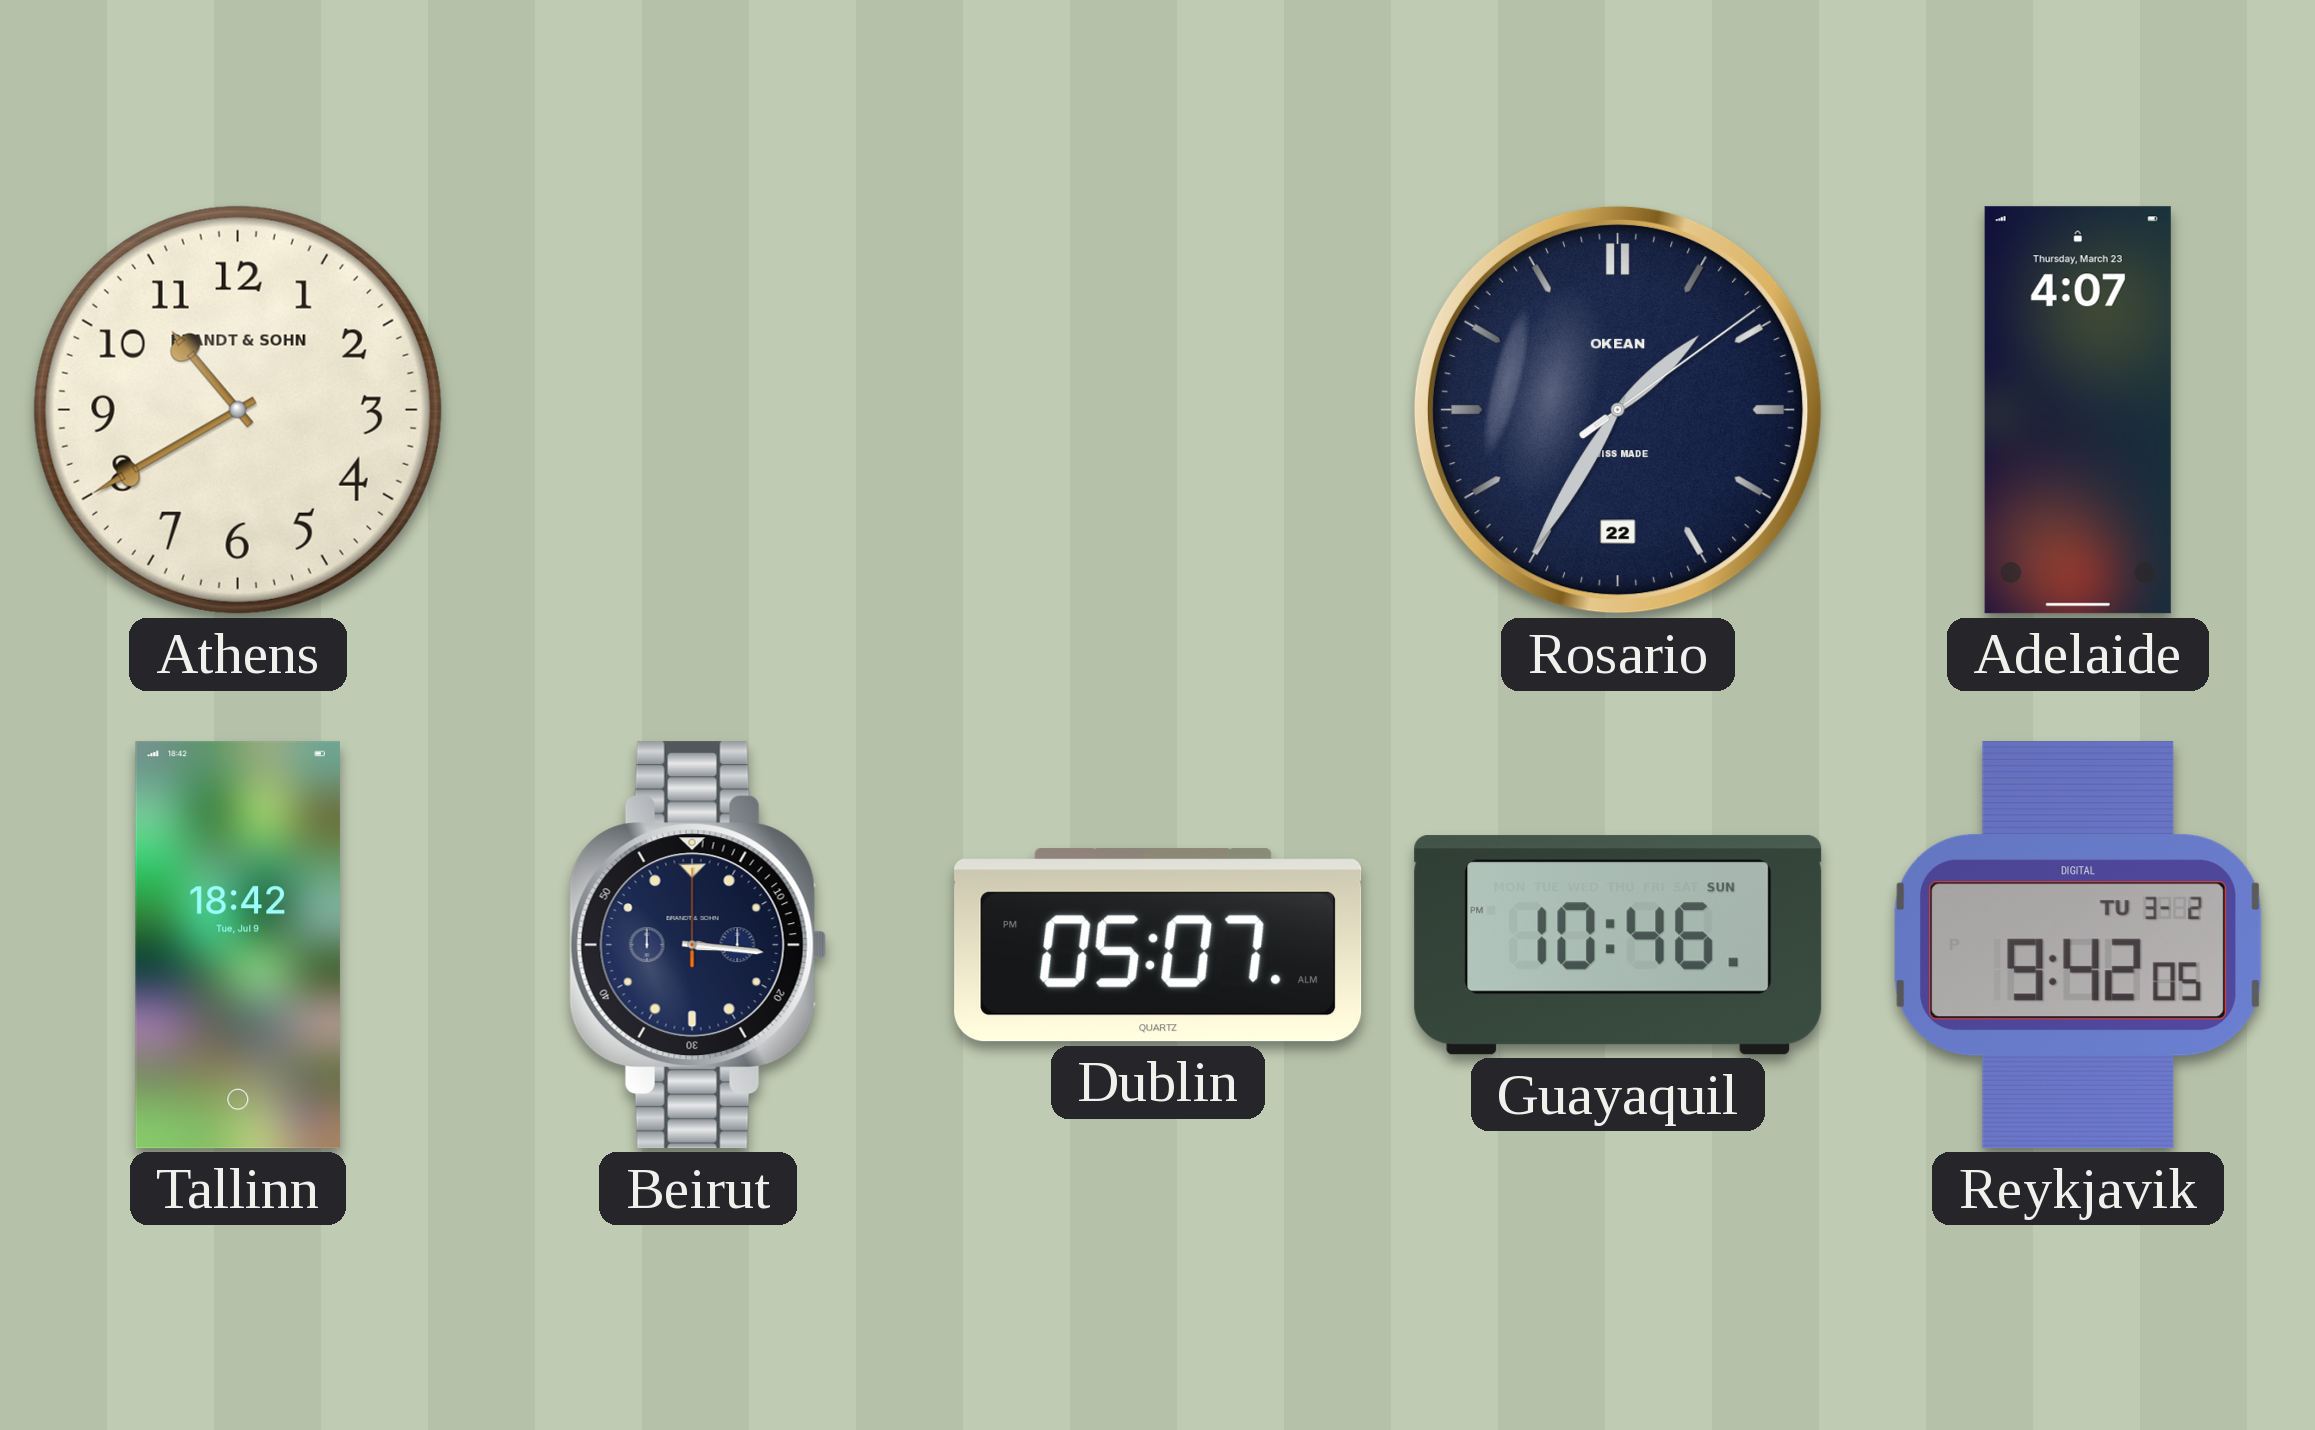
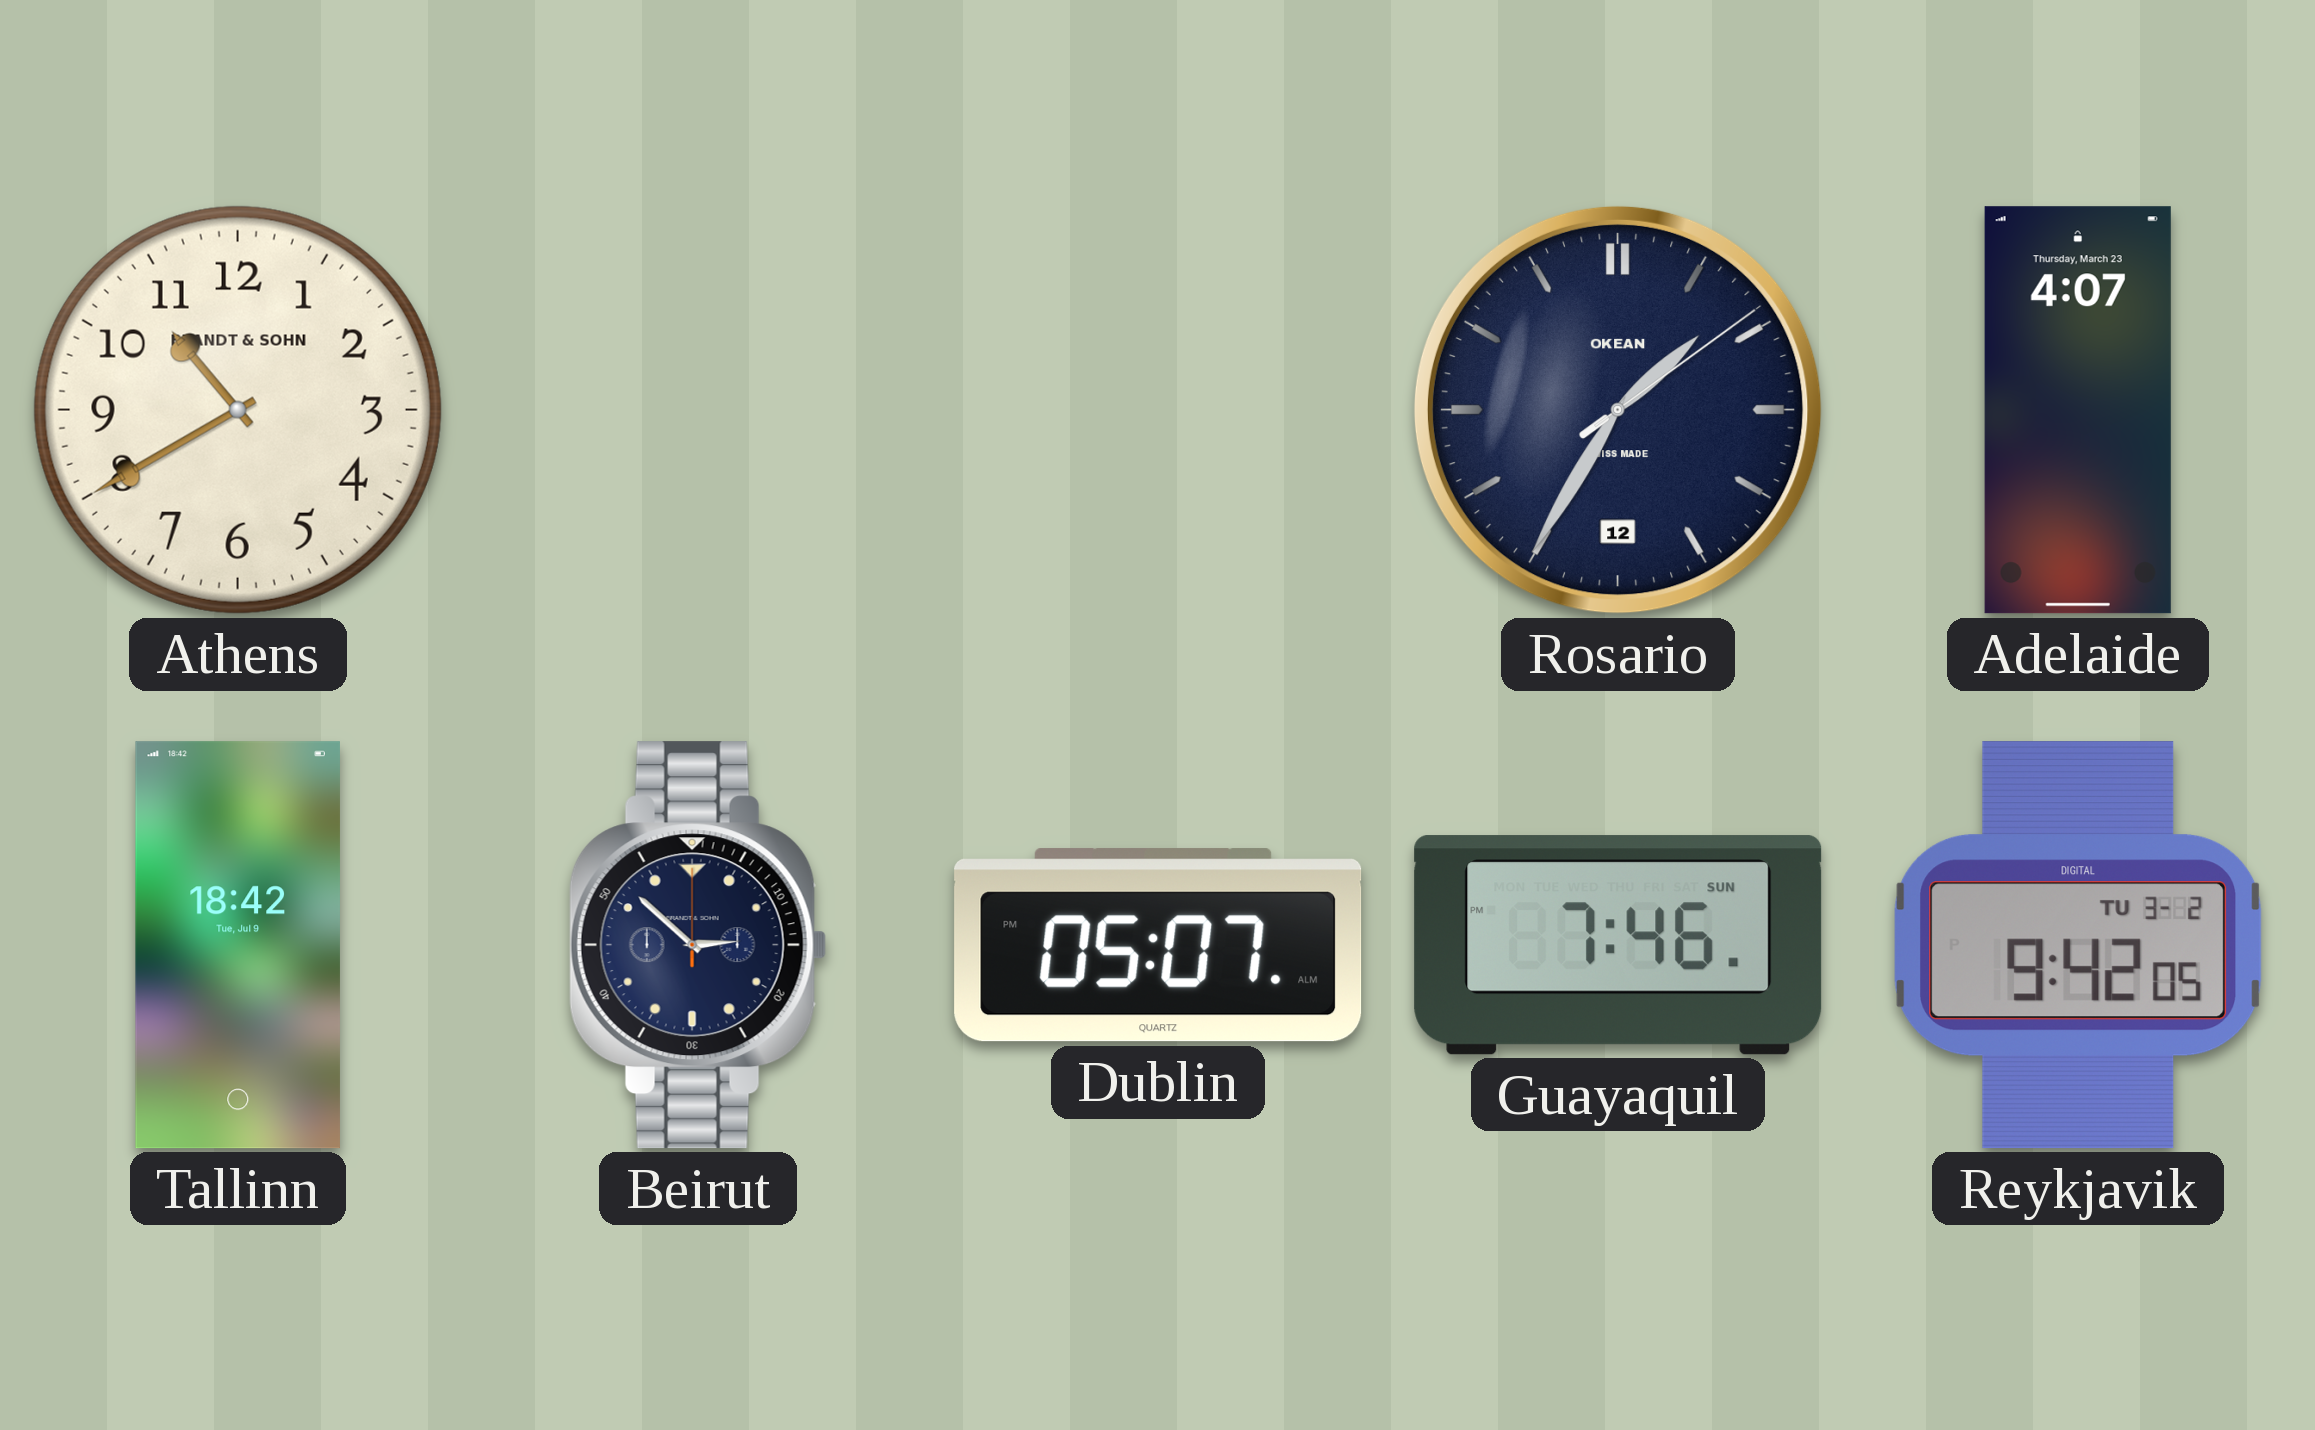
Rosario date: 22 -> 12
Beirut: 3:16 -> 2:52
Guayaquil: 10:46 -> 7:46
